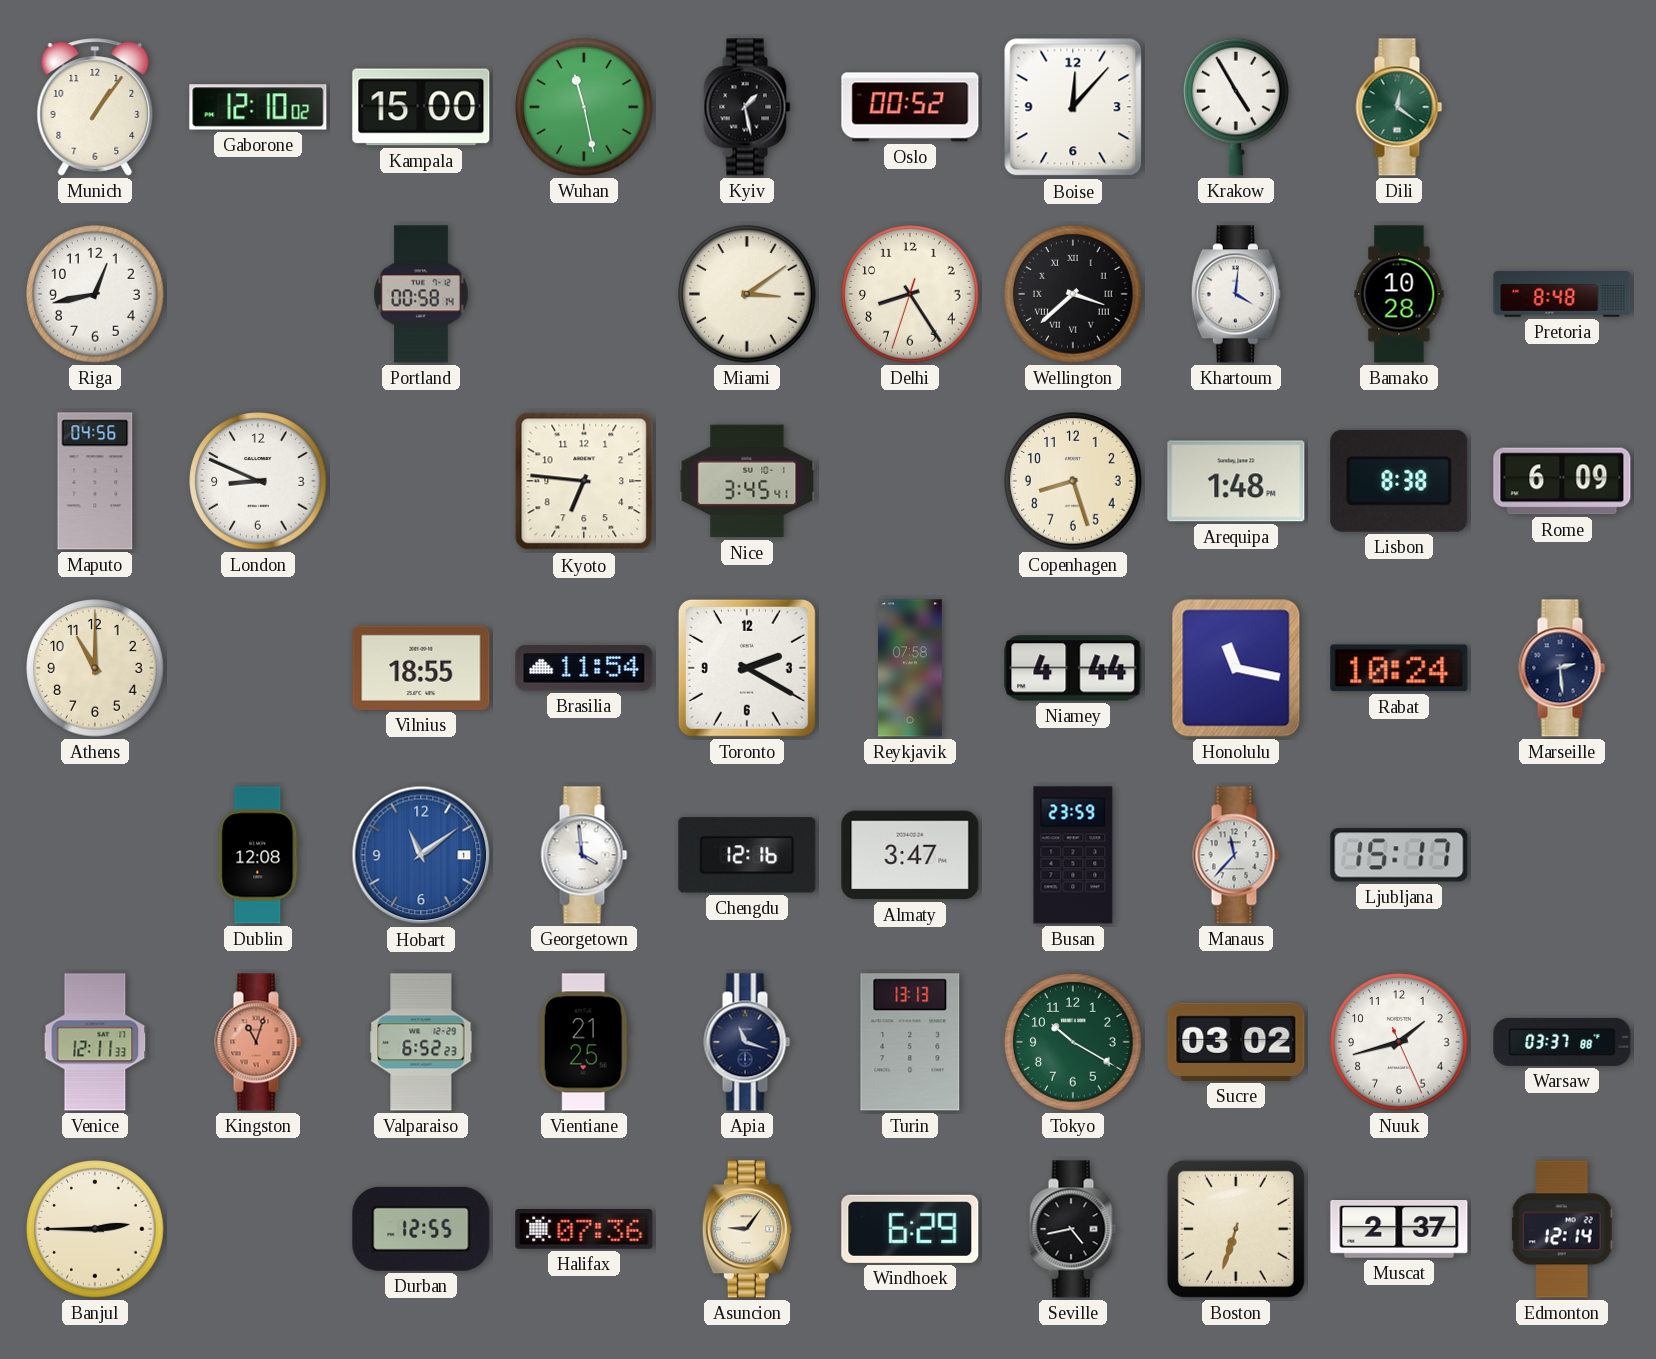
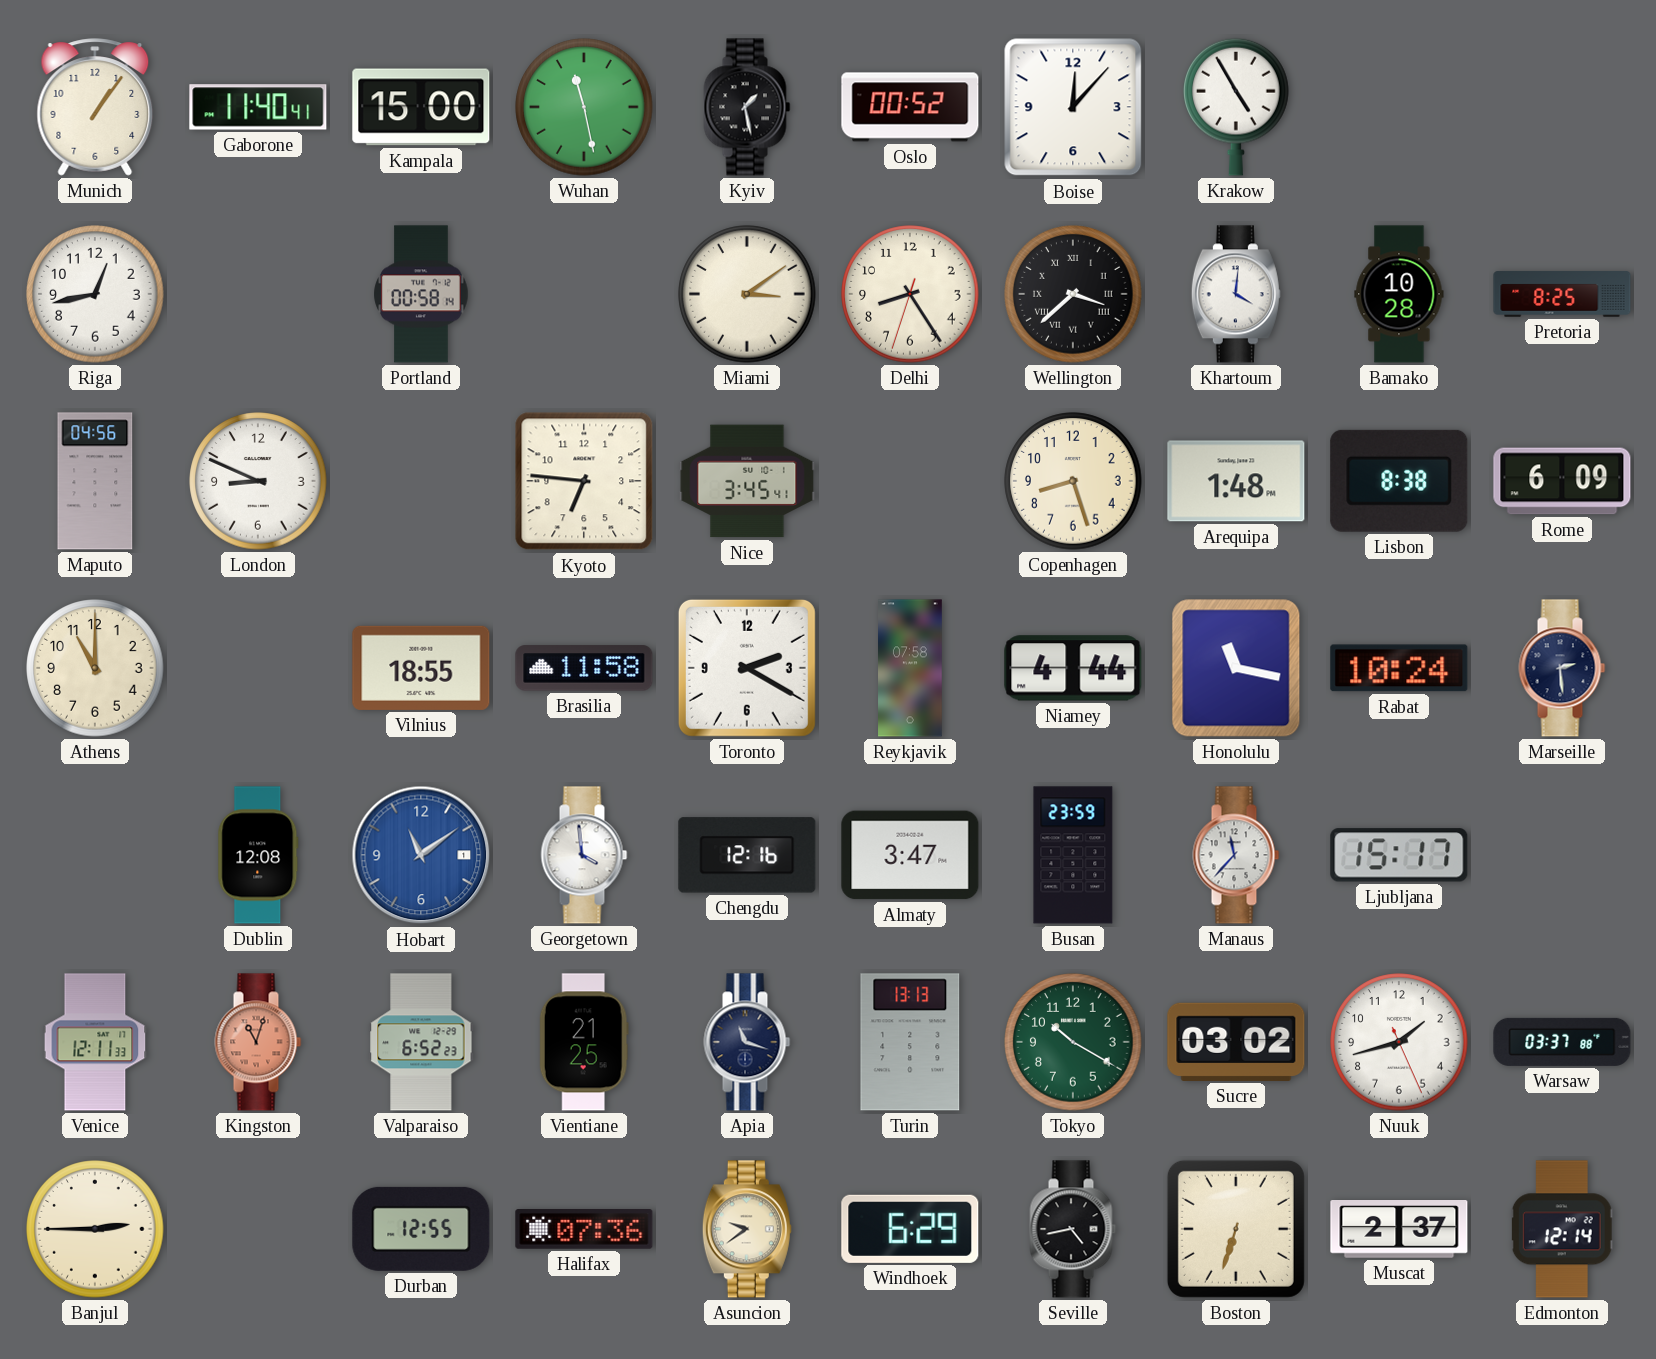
Gaborone: 12:10 -> 11:40
Dili: 12:21 -> none
Pretoria: 8:48 -> 8:25
Brasilia: 11:54 -> 11:58
Asuncion: 9:06 -> 9:39
